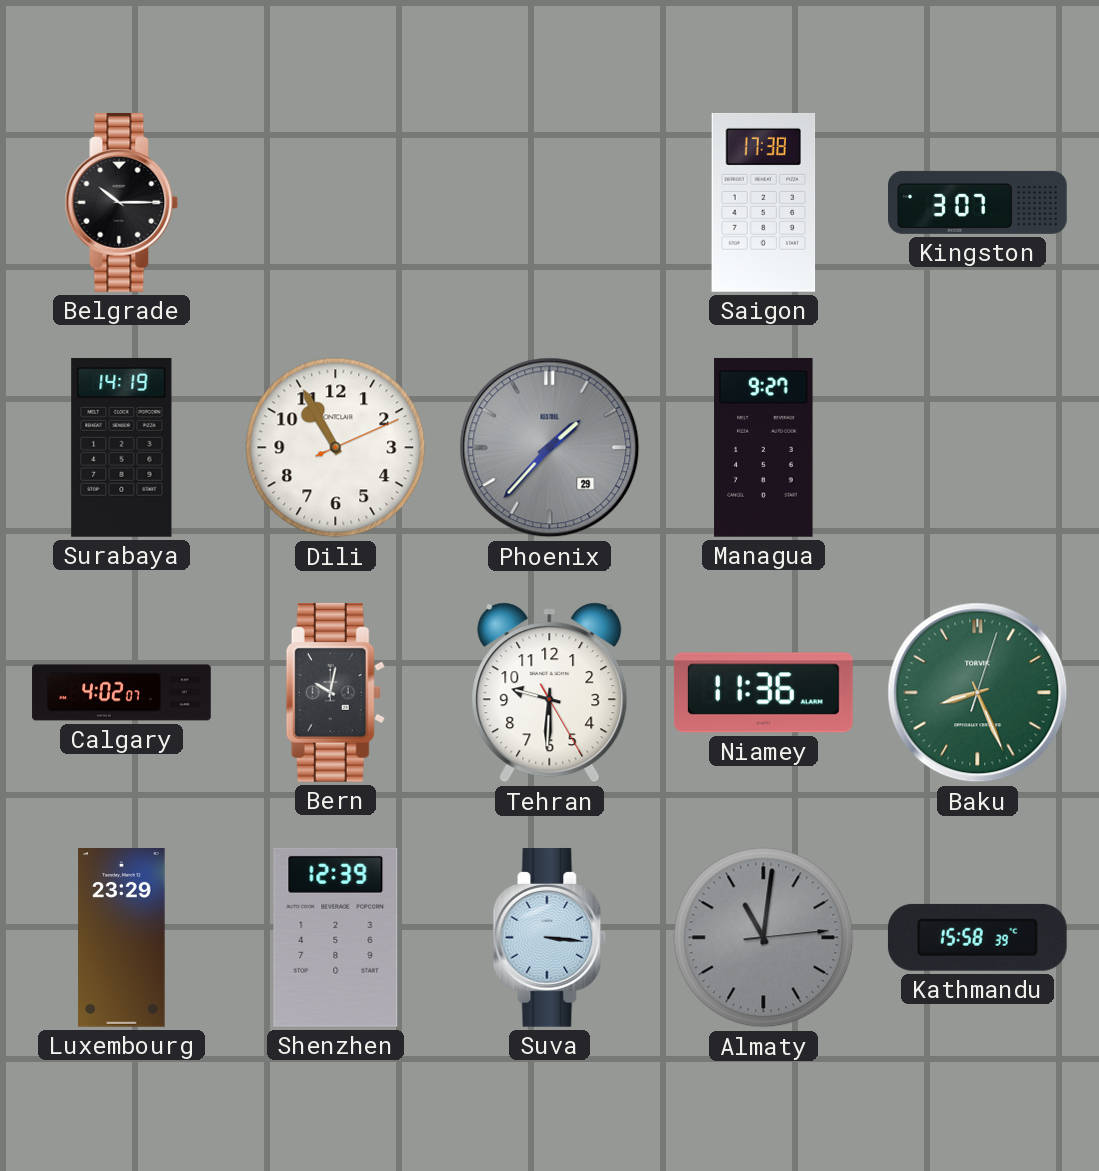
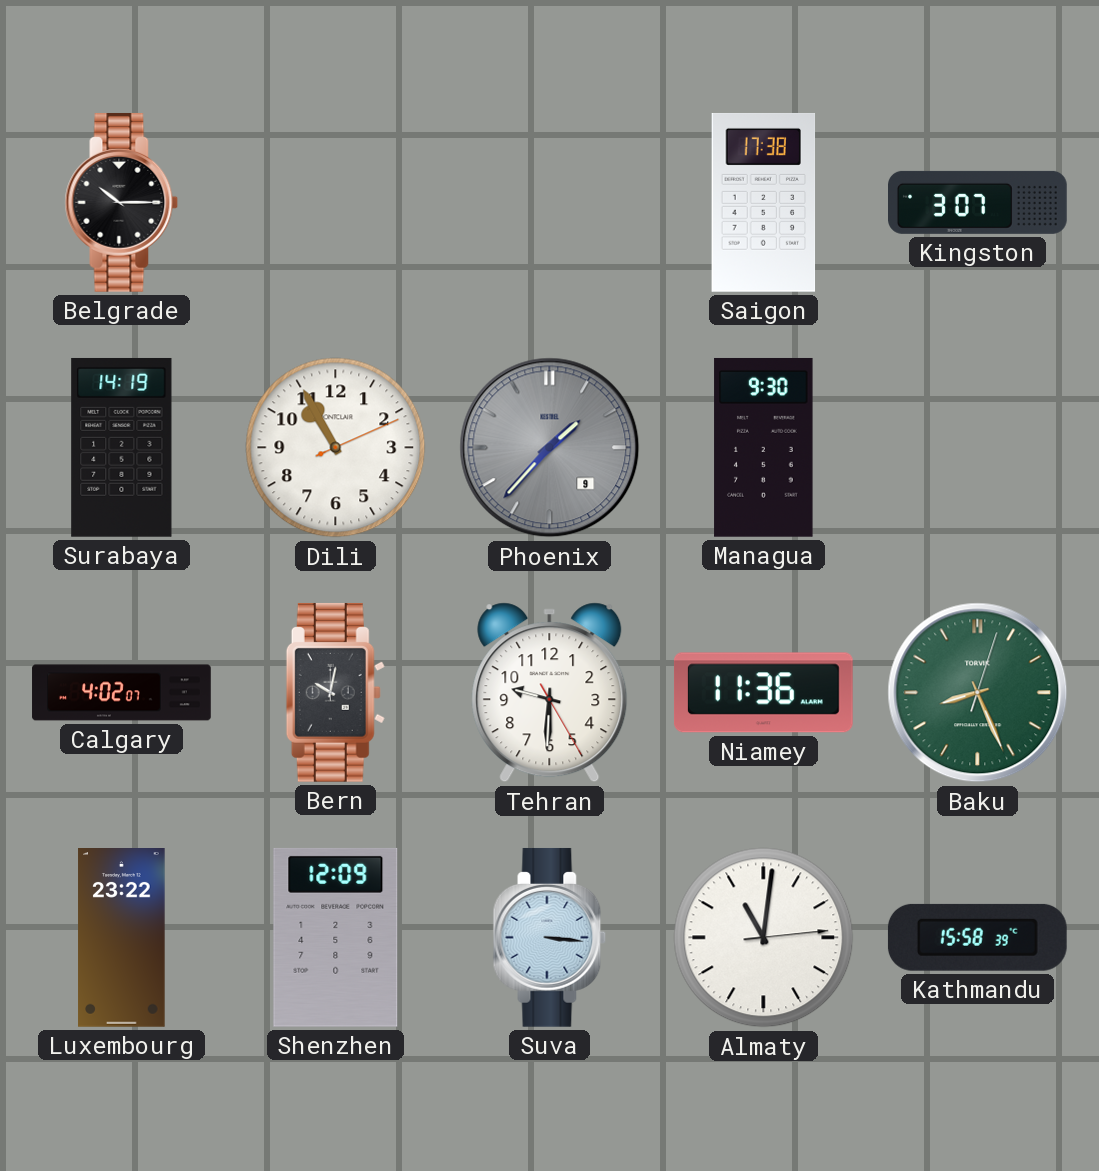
Phoenix date: 29 -> 9
Managua: 9:27 -> 9:30
Luxembourg: 23:29 -> 23:22
Shenzhen: 12:39 -> 12:09
Almaty dial: grey -> white
